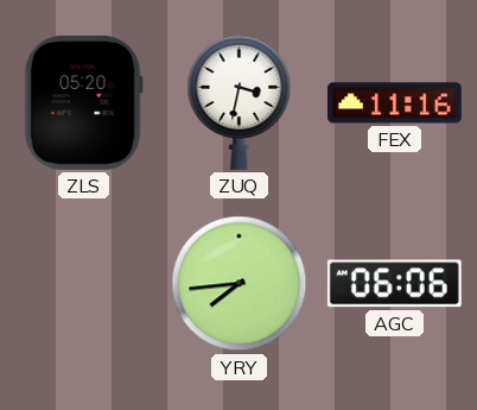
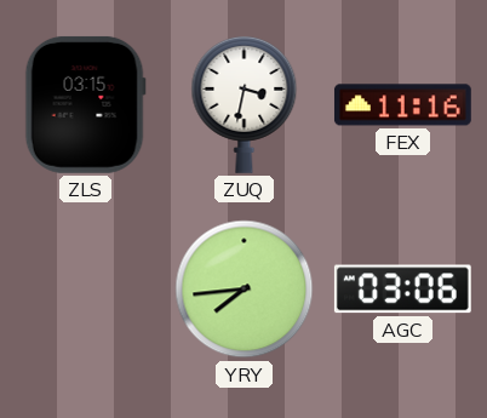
ZLS: 05:20 -> 03:15
AGC: 06:06 -> 03:06
